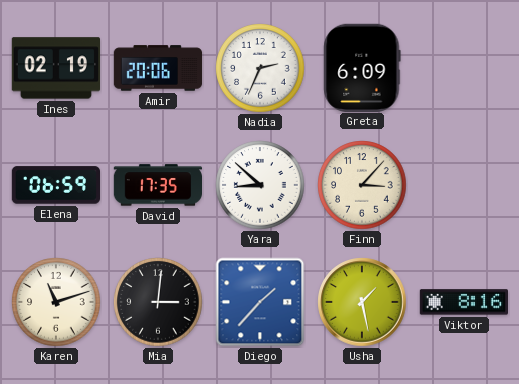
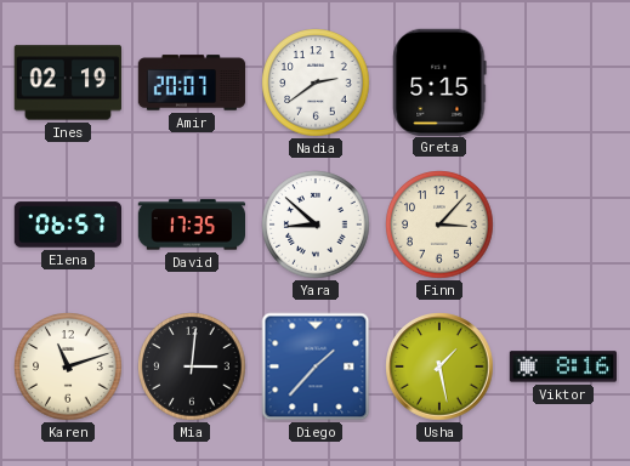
Amir: 20:06 -> 20:07
Nadia: 2:34 -> 2:39
Greta: 6:09 -> 5:15
Elena: 06:59 -> 06:57
